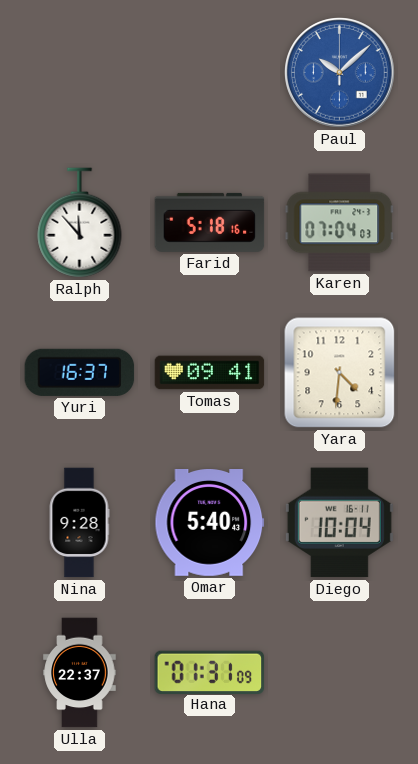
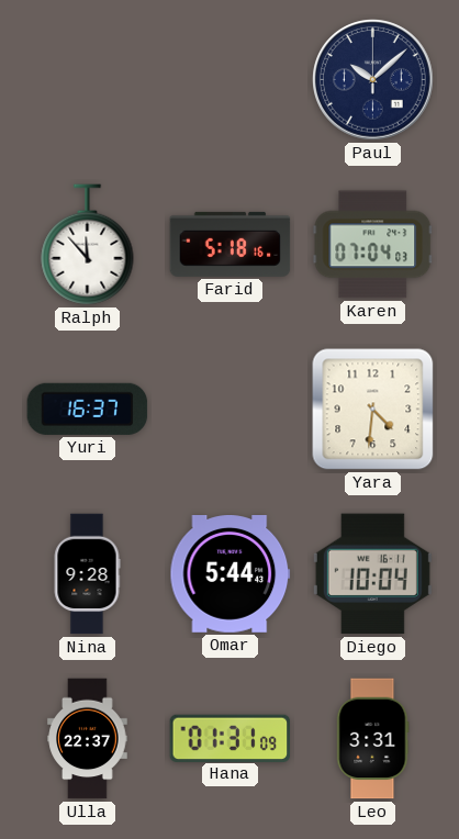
Paul dial: blue -> navy
Tomas: 09:41 -> none
Omar: 5:40 -> 5:44
Leo: none -> 3:31
